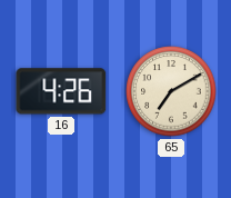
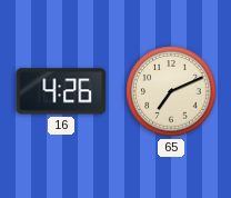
65: 7:10 -> 7:11
